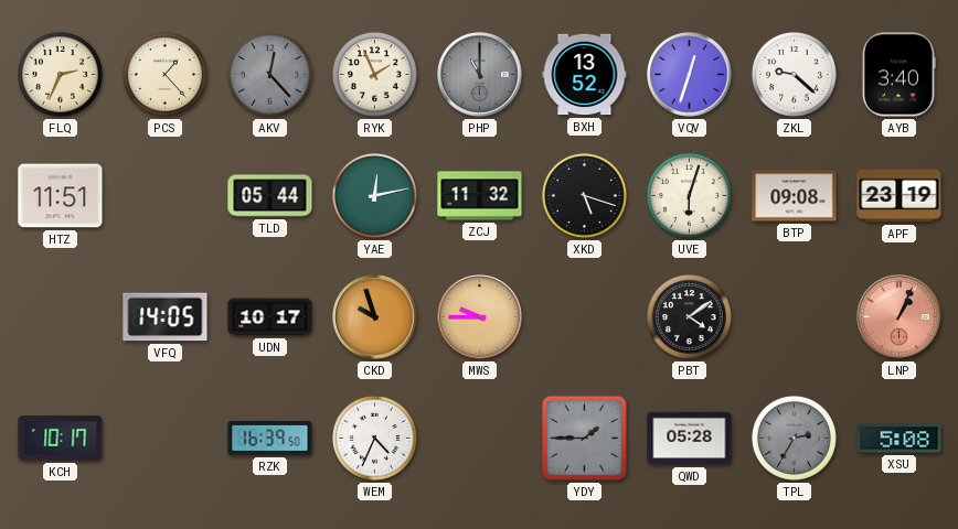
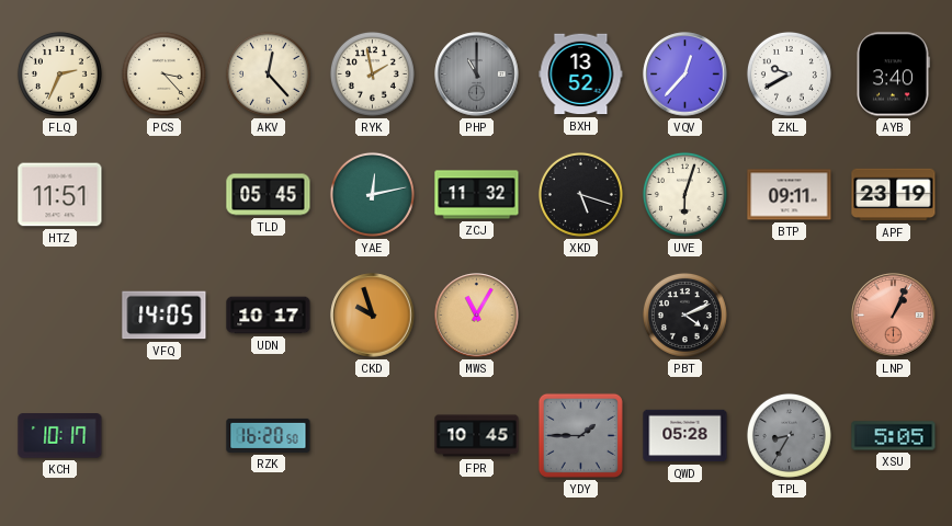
PCS: 1:23 -> 3:23
AKV dial: grey -> cream
RYK: 1:56 -> 1:58
VQV: 12:33 -> 12:37
ZKL: 9:22 -> 9:40
TLD: 05:44 -> 05:45
BTP: 09:08 -> 09:11
MWS: 9:45 -> 11:05
PBT: 4:09 -> 4:11
RZK: 16:39 -> 16:20
WEM: 4:34 -> none
FPR: none -> 10:45
TPL: 2:35 -> 8:35
XSU: 5:08 -> 5:05
